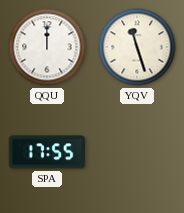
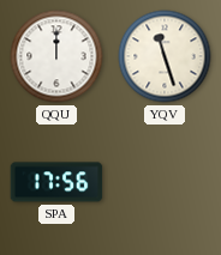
SPA: 17:55 -> 17:56
